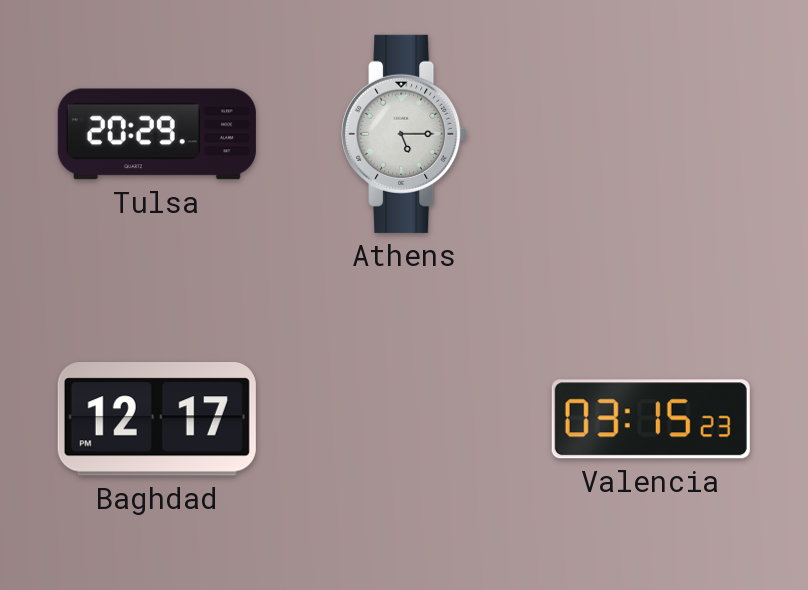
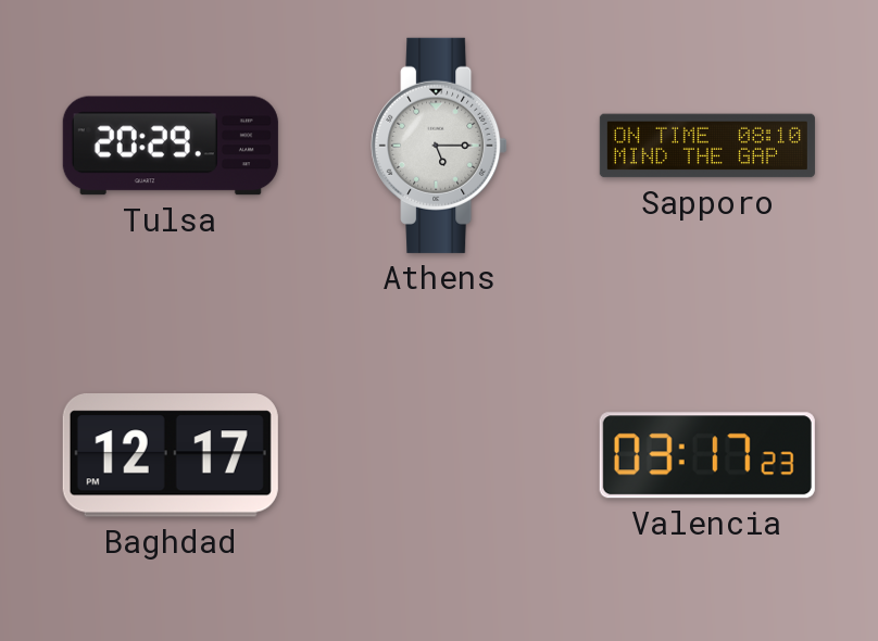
Sapporo: none -> 08:10
Valencia: 03:15 -> 03:17
